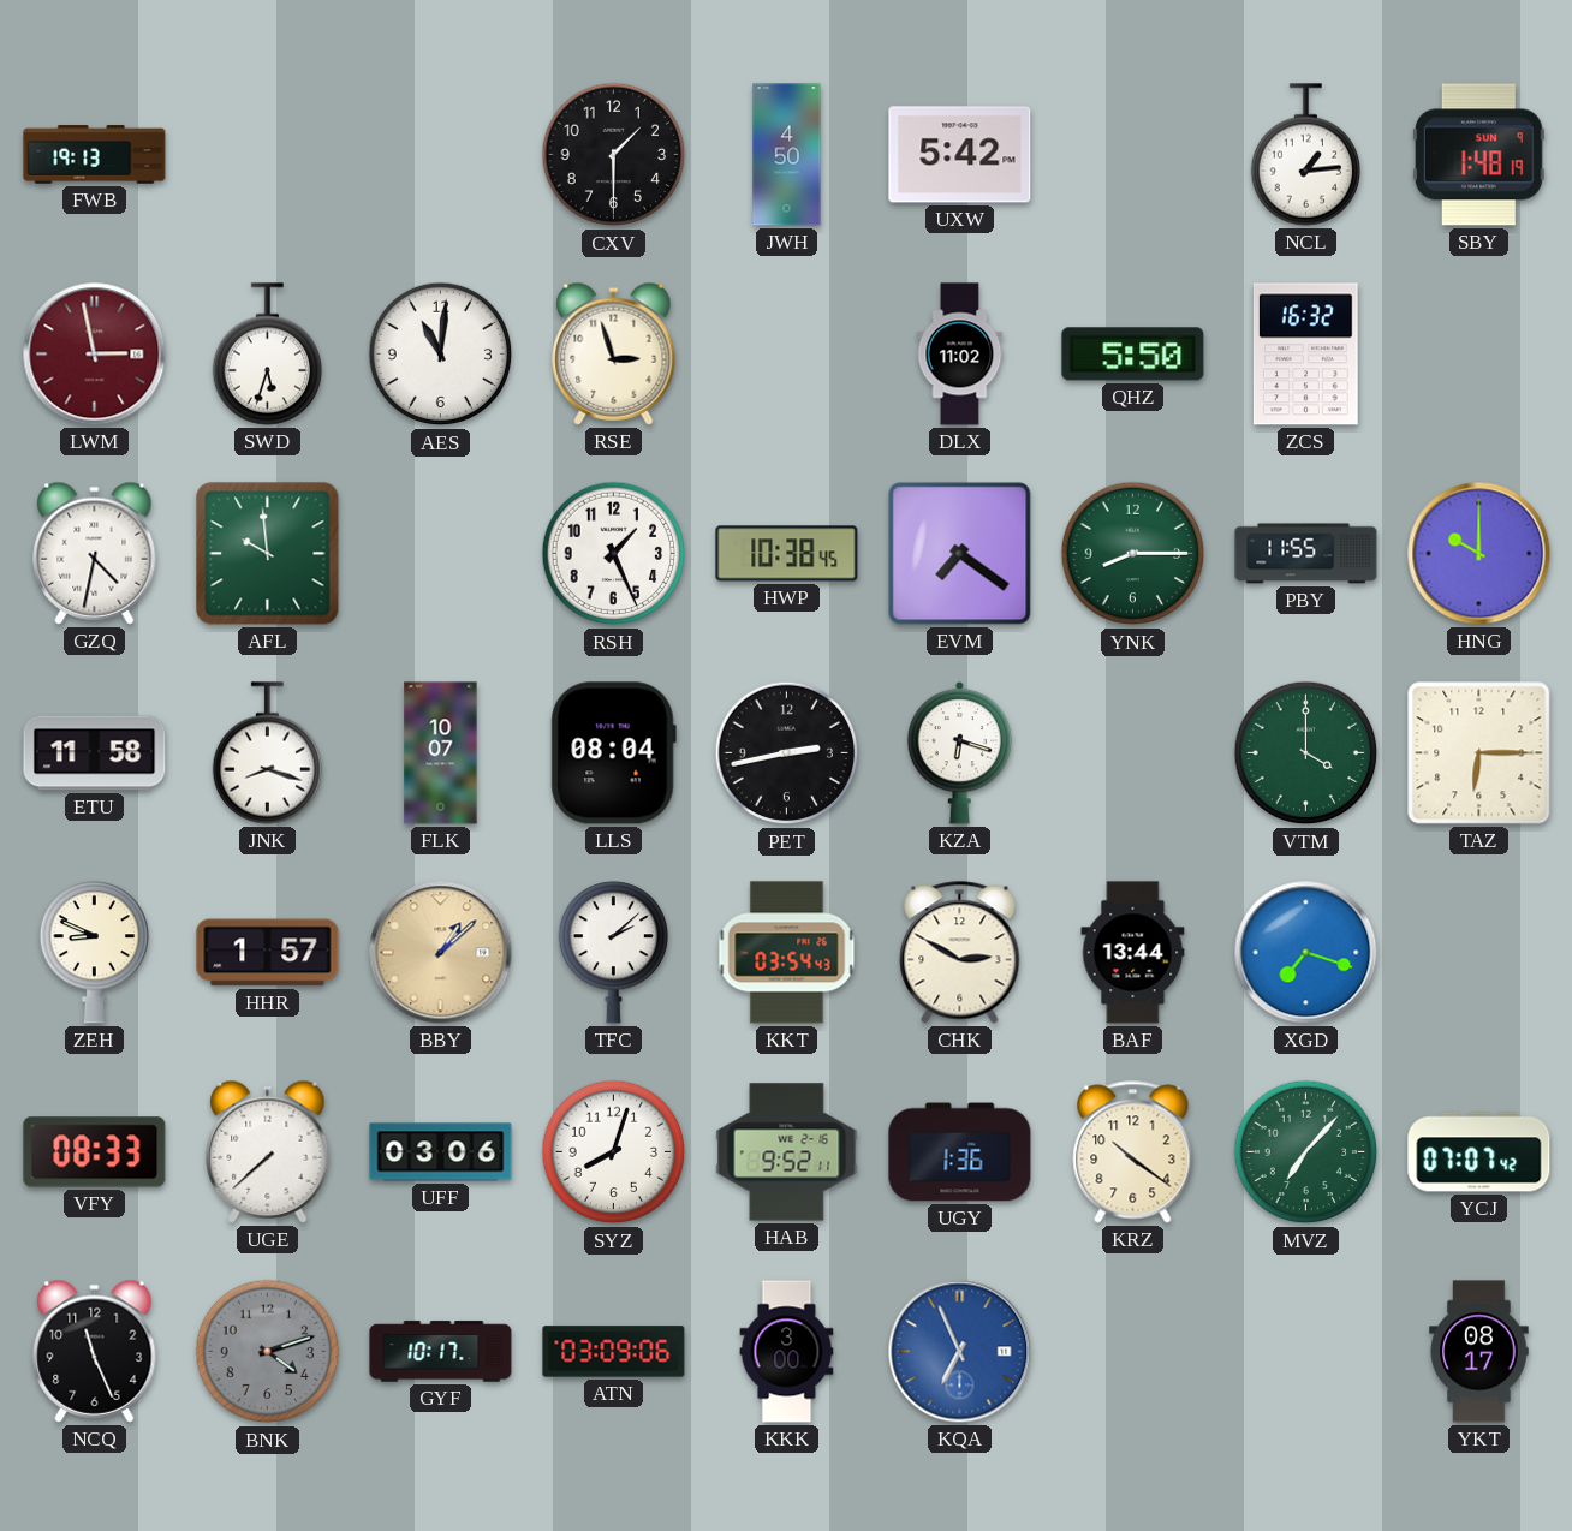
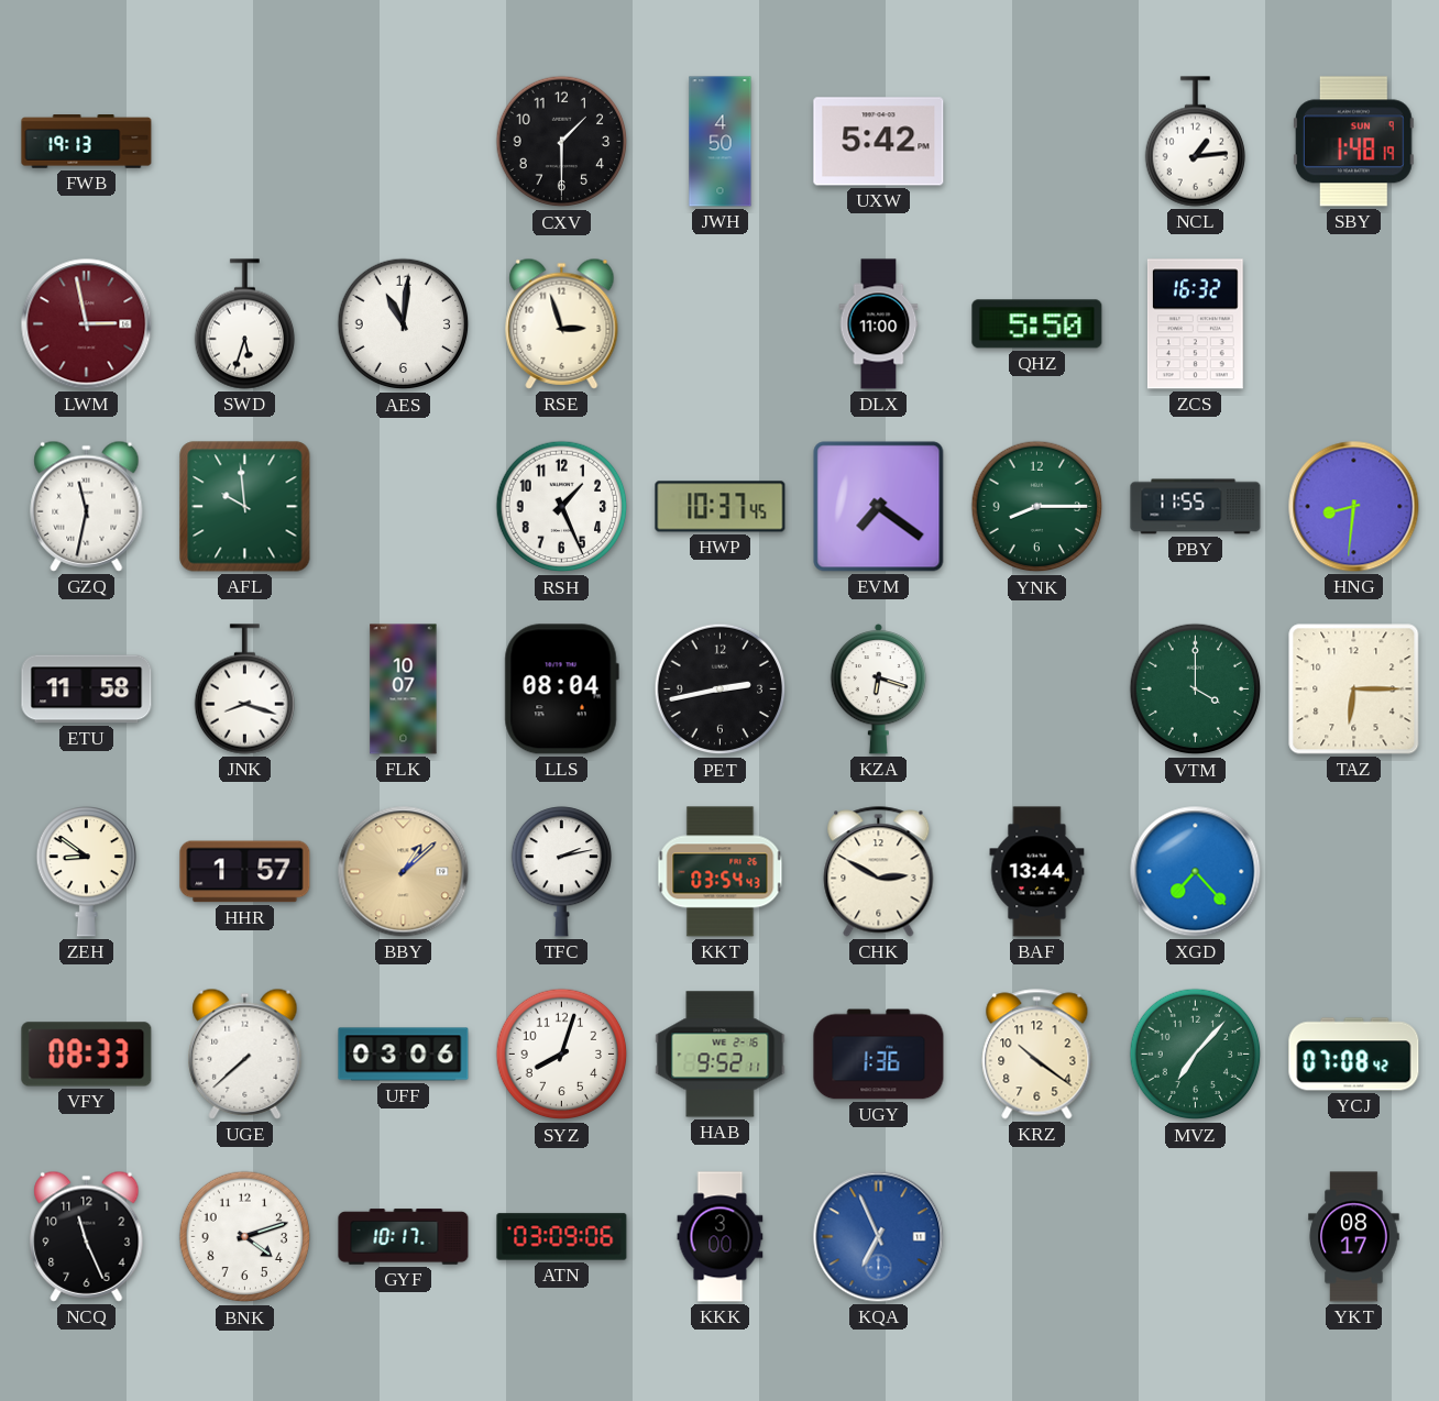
DLX: 11:02 -> 11:00
GZQ: 4:32 -> 11:32
HWP: 10:38 -> 10:37
HNG: 10:00 -> 8:31
ZEH: 8:49 -> 8:51
TFC: 2:08 -> 2:13
XGD: 7:18 -> 7:23
YCJ: 07:07 -> 07:08
BNK dial: grey -> white
